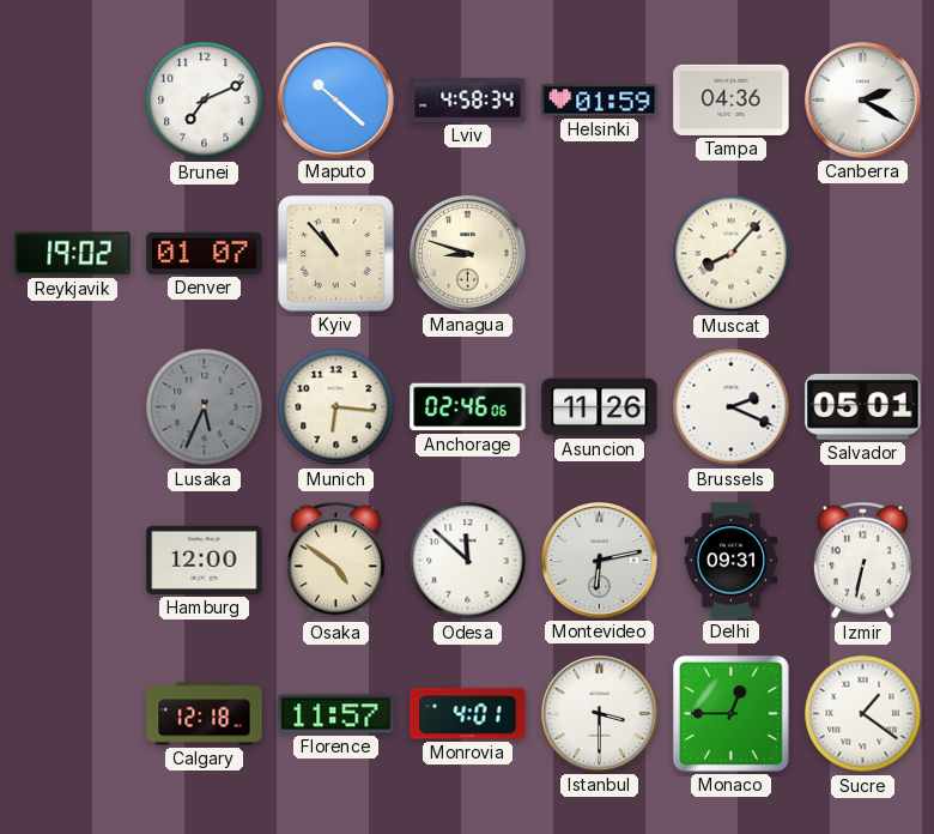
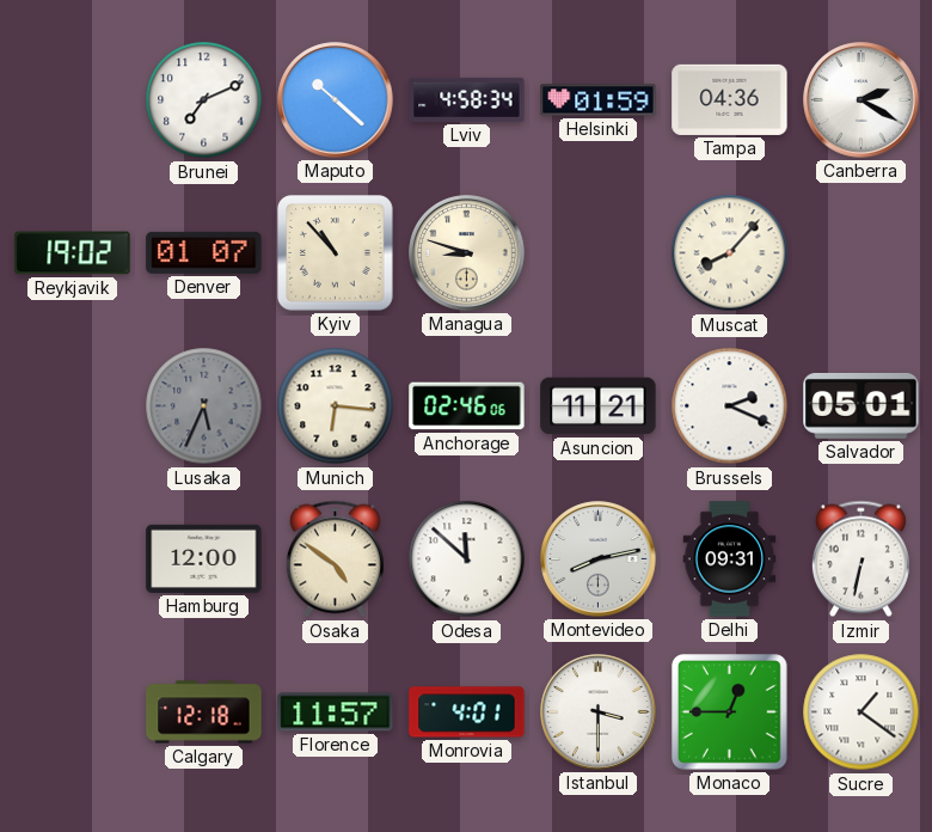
Asuncion: 11:26 -> 11:21
Montevideo: 6:13 -> 8:13
